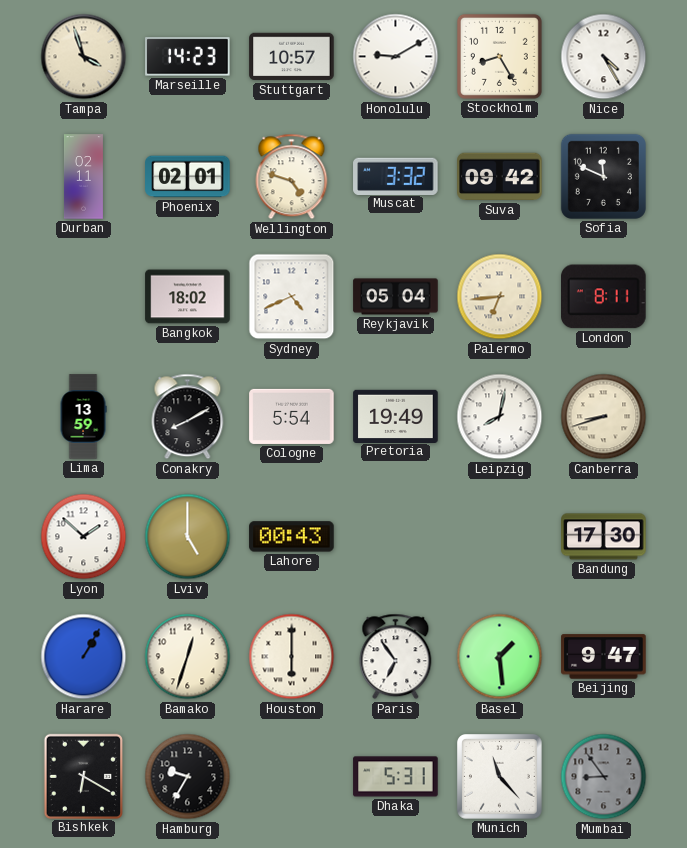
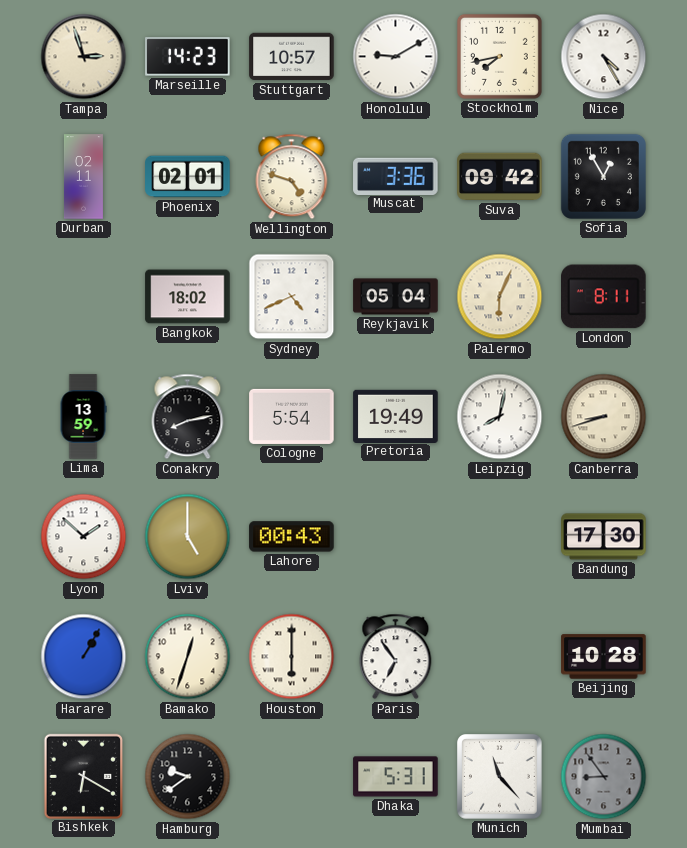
Tampa: 3:57 -> 2:57
Stockholm: 8:25 -> 7:43
Muscat: 3:32 -> 3:36
Sofia: 11:49 -> 12:55
Palermo: 6:44 -> 6:04
Conakry: 8:10 -> 8:13
Basel: 1:29 -> none
Beijing: 9:47 -> 10:28
Hamburg: 9:35 -> 9:39
